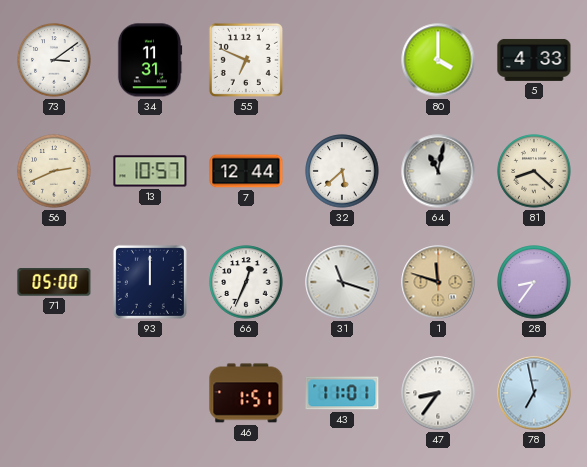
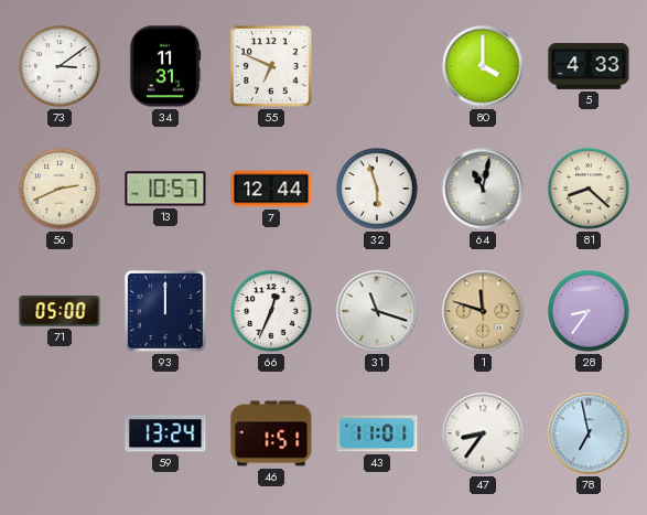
32: 5:38 -> 5:57
59: none -> 13:24
